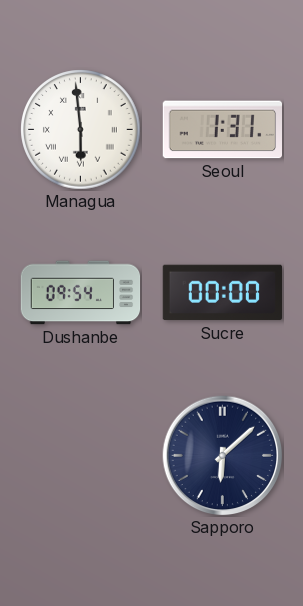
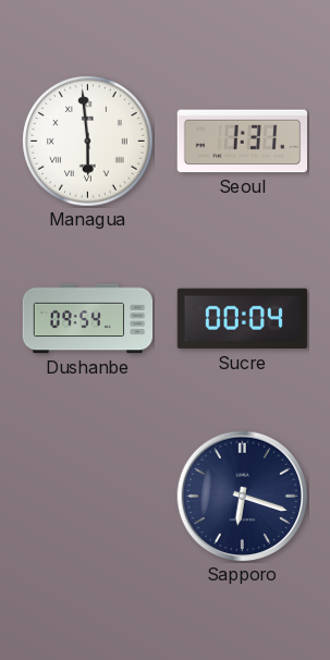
Sucre: 00:00 -> 00:04
Sapporo: 6:08 -> 6:18
